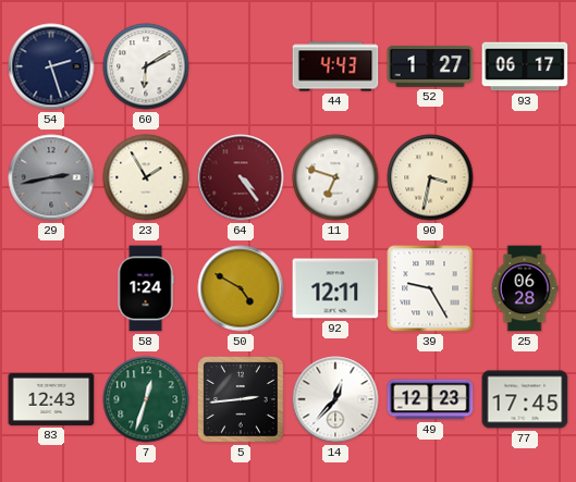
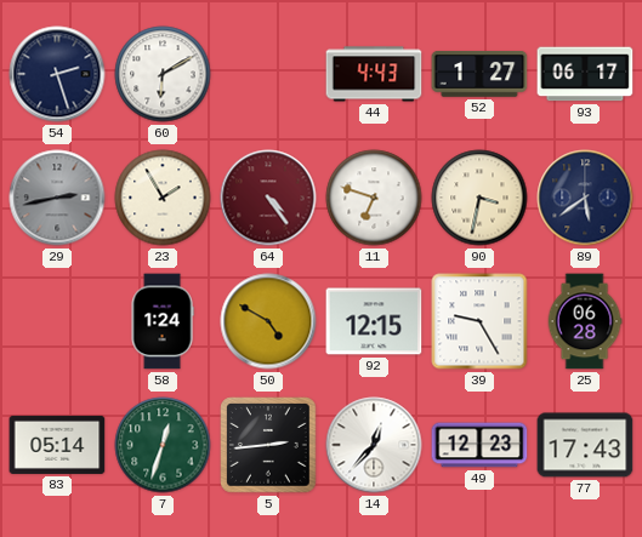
89: none -> 5:39
92: 12:11 -> 12:15
83: 12:43 -> 05:14
77: 17:45 -> 17:43
